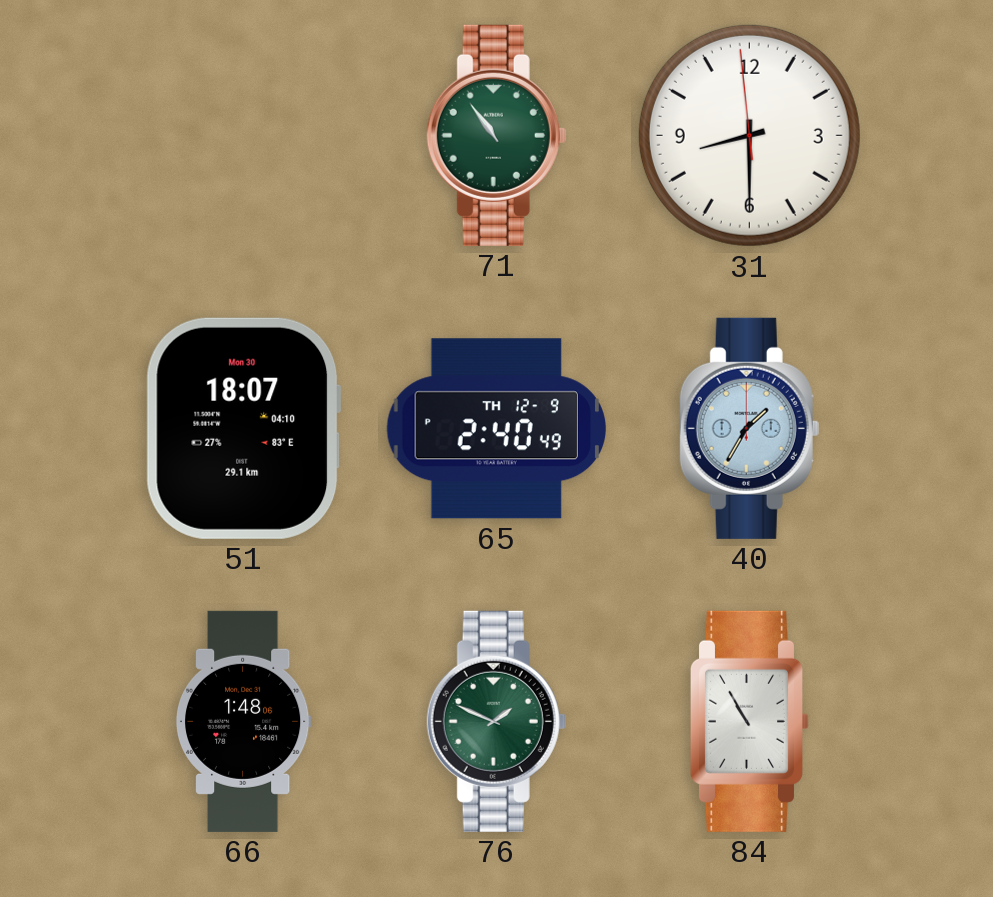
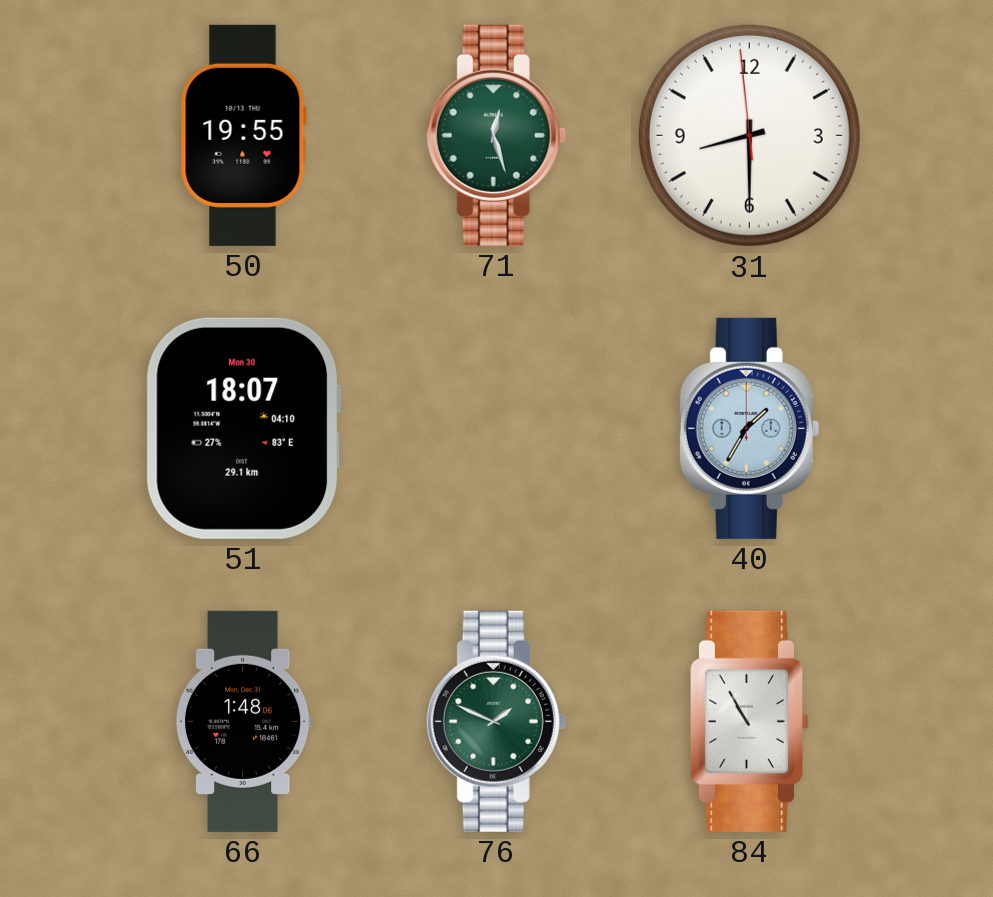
50: none -> 19:55
71: 10:54 -> 12:27
65: 2:40 -> none
